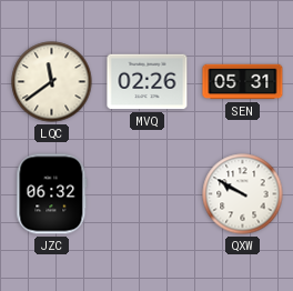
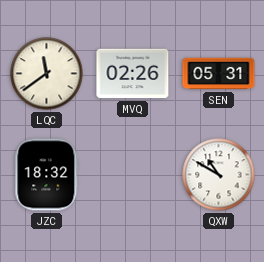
JZC: 06:32 -> 18:32
QXW: 9:50 -> 10:50
